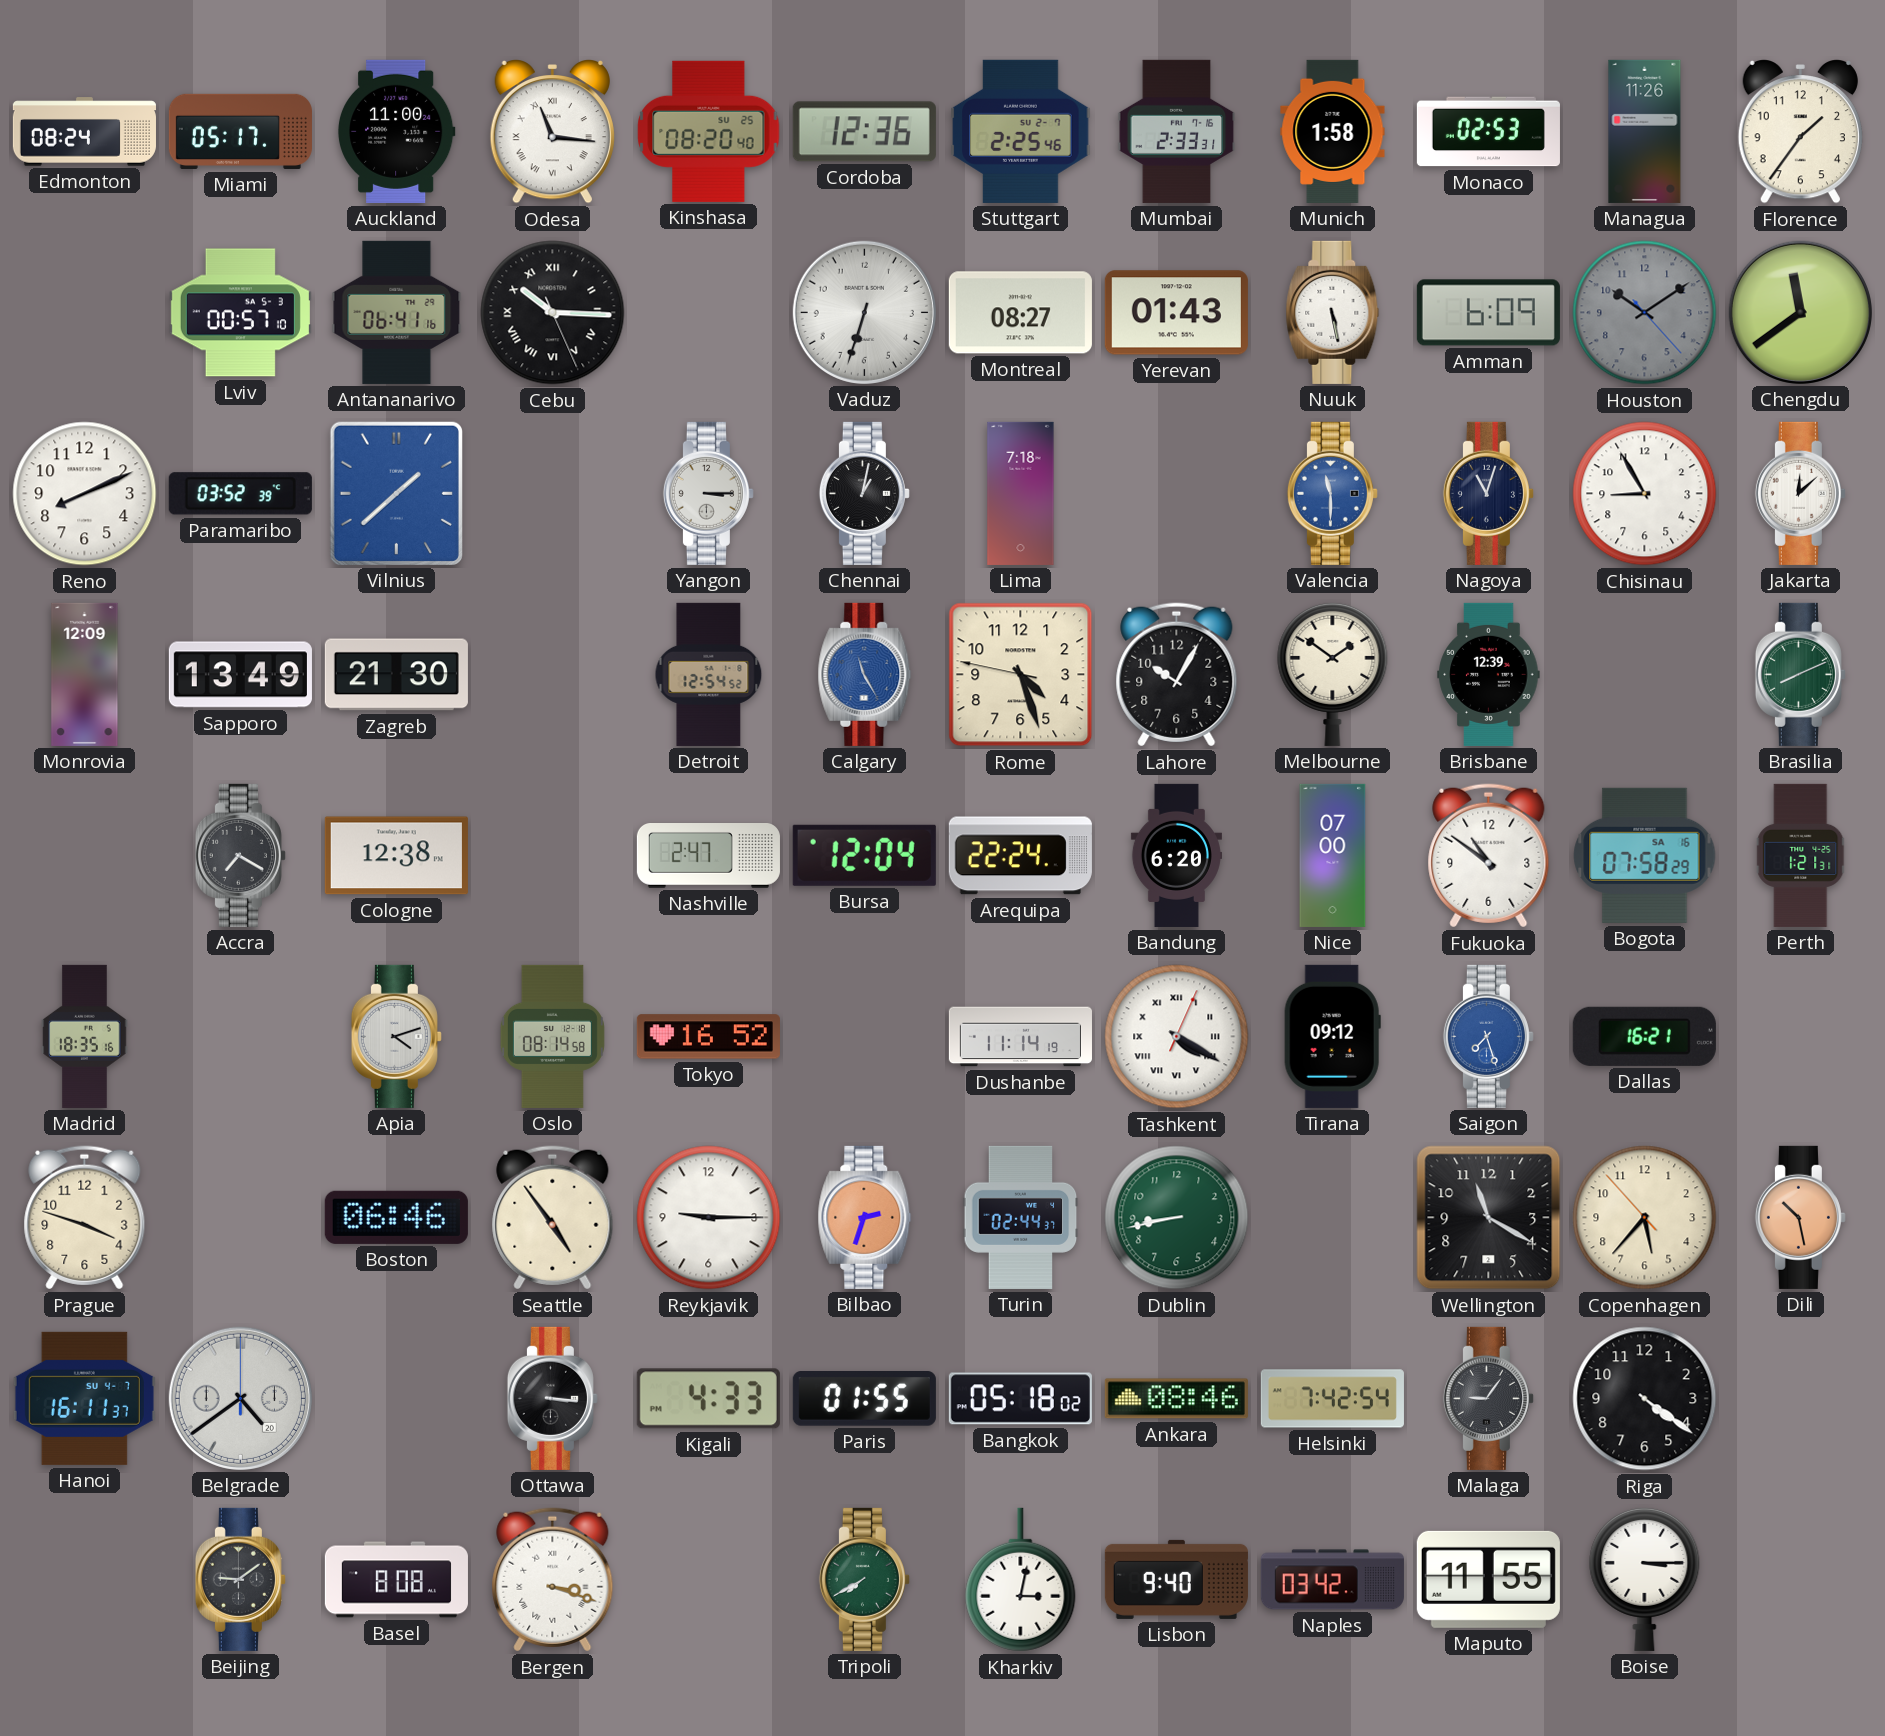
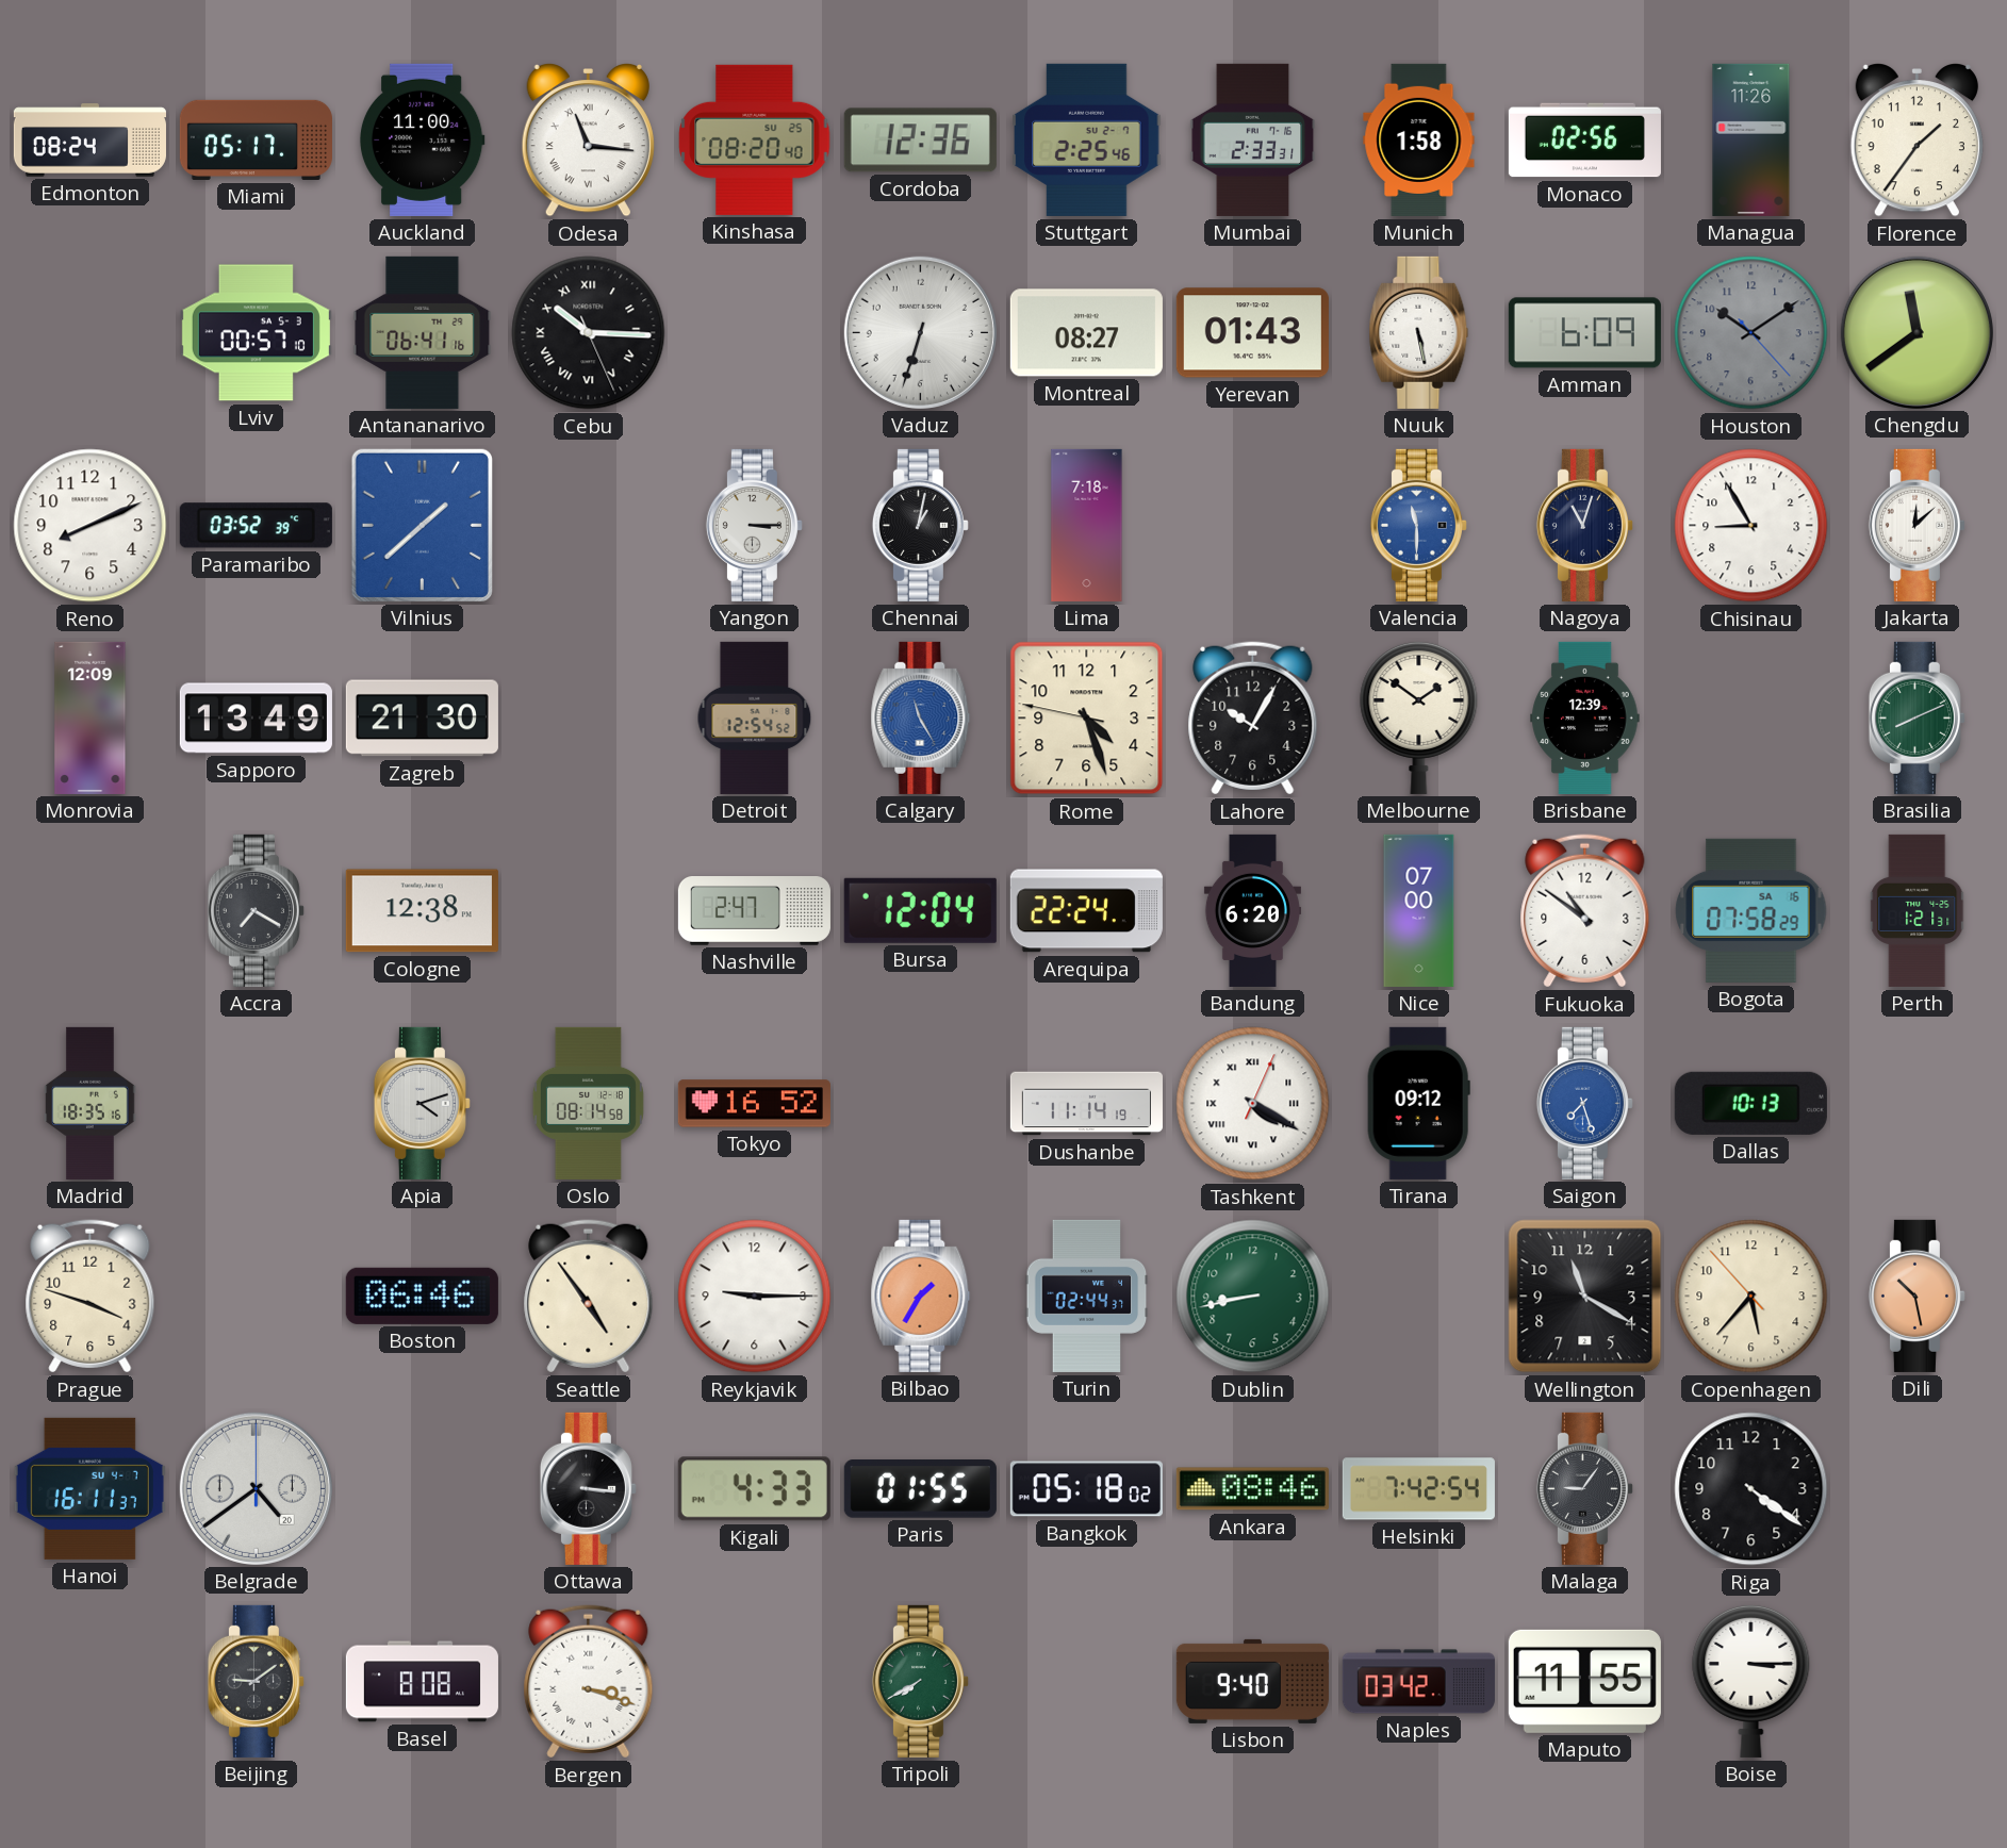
Monaco: 02:53 -> 02:56
Dallas: 16:21 -> 10:13
Bilbao: 2:33 -> 1:35
Kharkiv: 3:02 -> none
